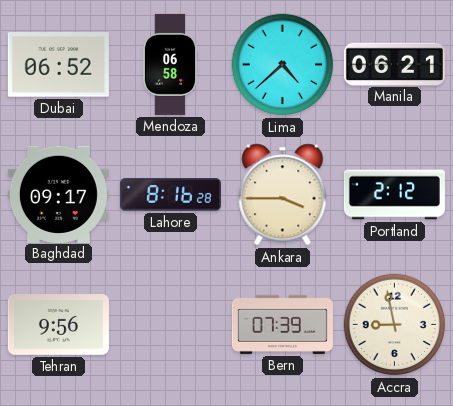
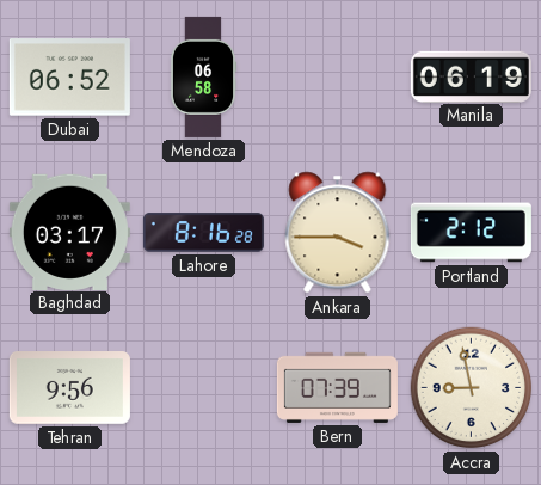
Lima: 4:38 -> none
Manila: 06:21 -> 06:19
Baghdad: 09:17 -> 03:17
